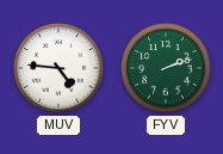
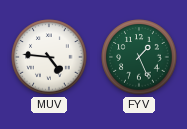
FYV: 2:12 -> 1:26
